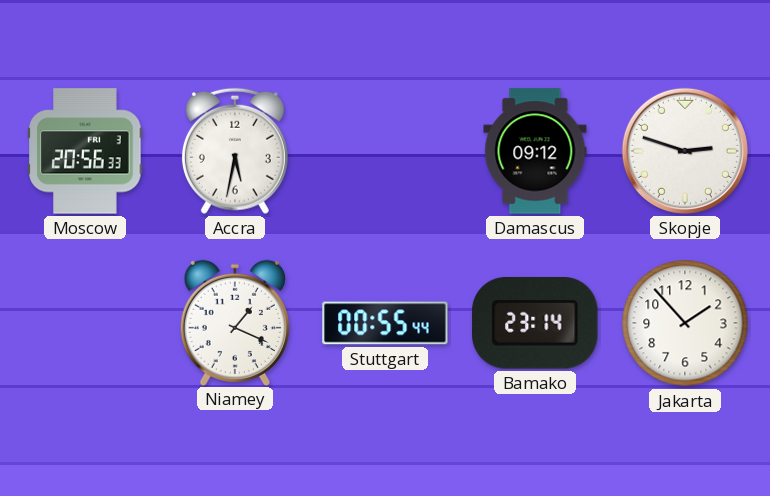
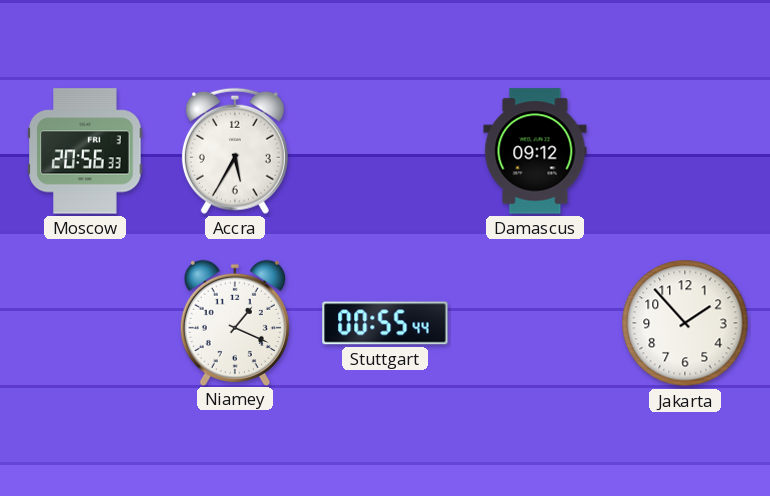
Accra: 5:32 -> 5:35
Skopje: 2:48 -> none
Bamako: 23:14 -> none
